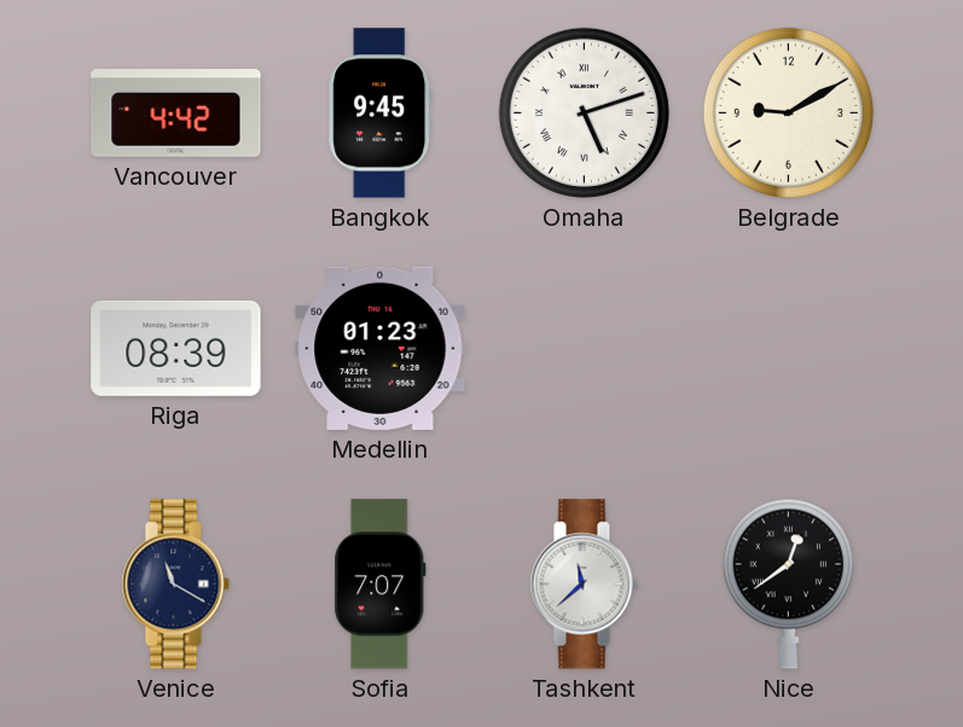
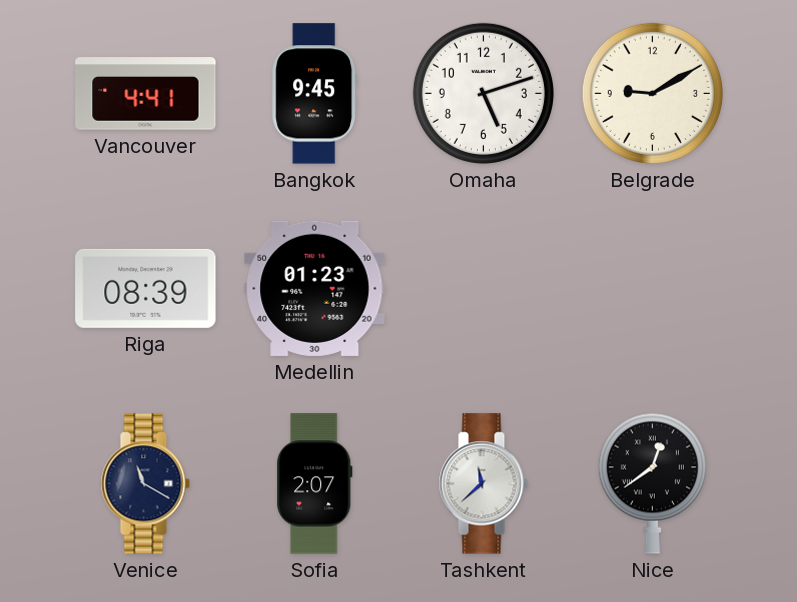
Vancouver: 4:42 -> 4:41
Omaha numerals: Roman -> Arabic
Sofia: 7:07 -> 2:07
